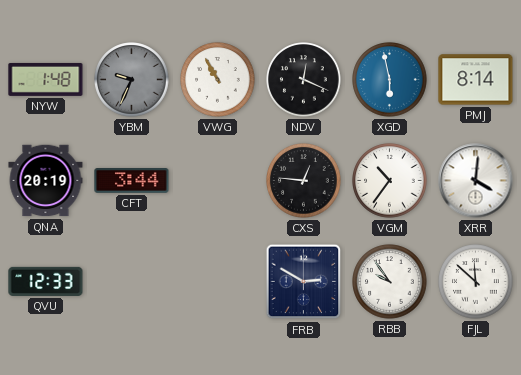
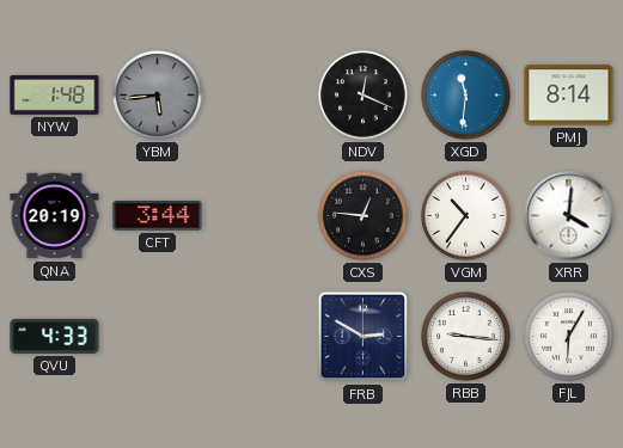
YBM: 9:34 -> 5:44
VWG: 10:55 -> none
XGD: 5:58 -> 11:31
QVU: 12:33 -> 4:33
RBB: 9:54 -> 9:16
FJL: 11:52 -> 6:05
